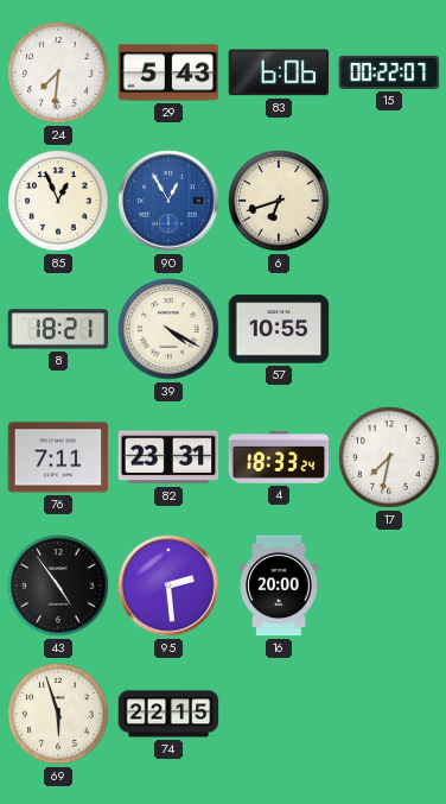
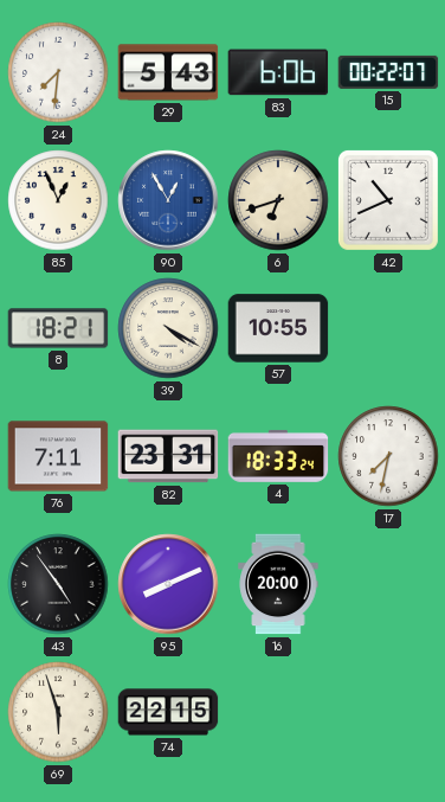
42: none -> 10:41
95: 2:29 -> 8:11
